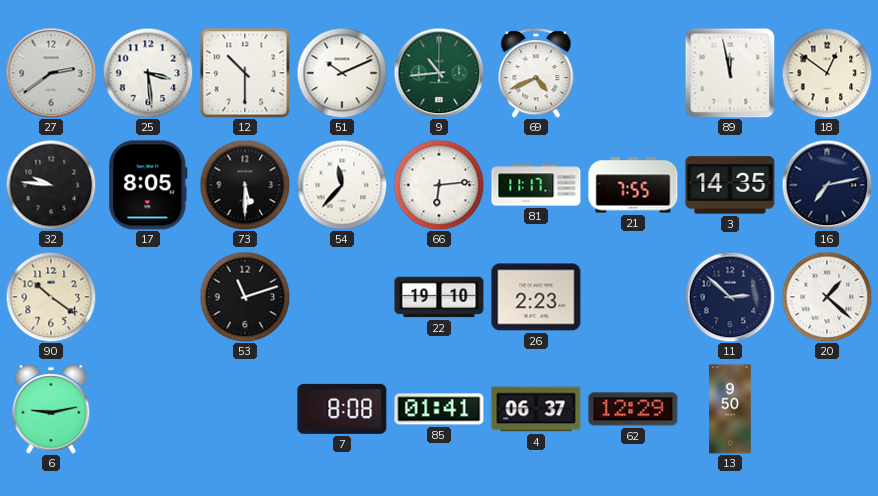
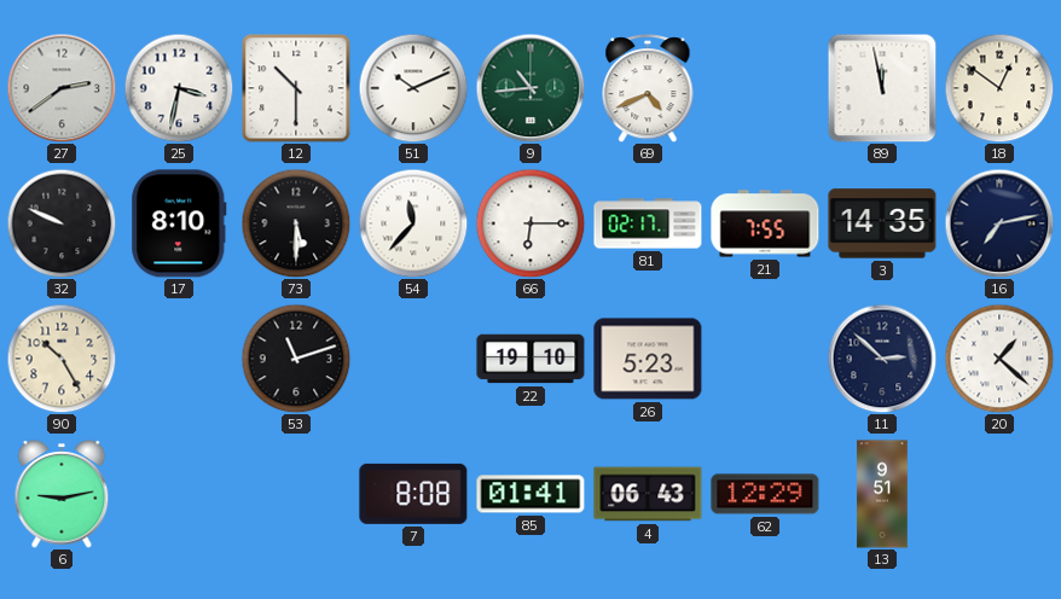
25: 3:29 -> 3:32
32: 9:46 -> 9:49
17: 8:05 -> 8:10
66: 6:14 -> 6:15
81: 11:17 -> 02:17
90: 10:21 -> 10:25
26: 2:23 -> 5:23
4: 06:37 -> 06:43
13: 9:50 -> 9:51
